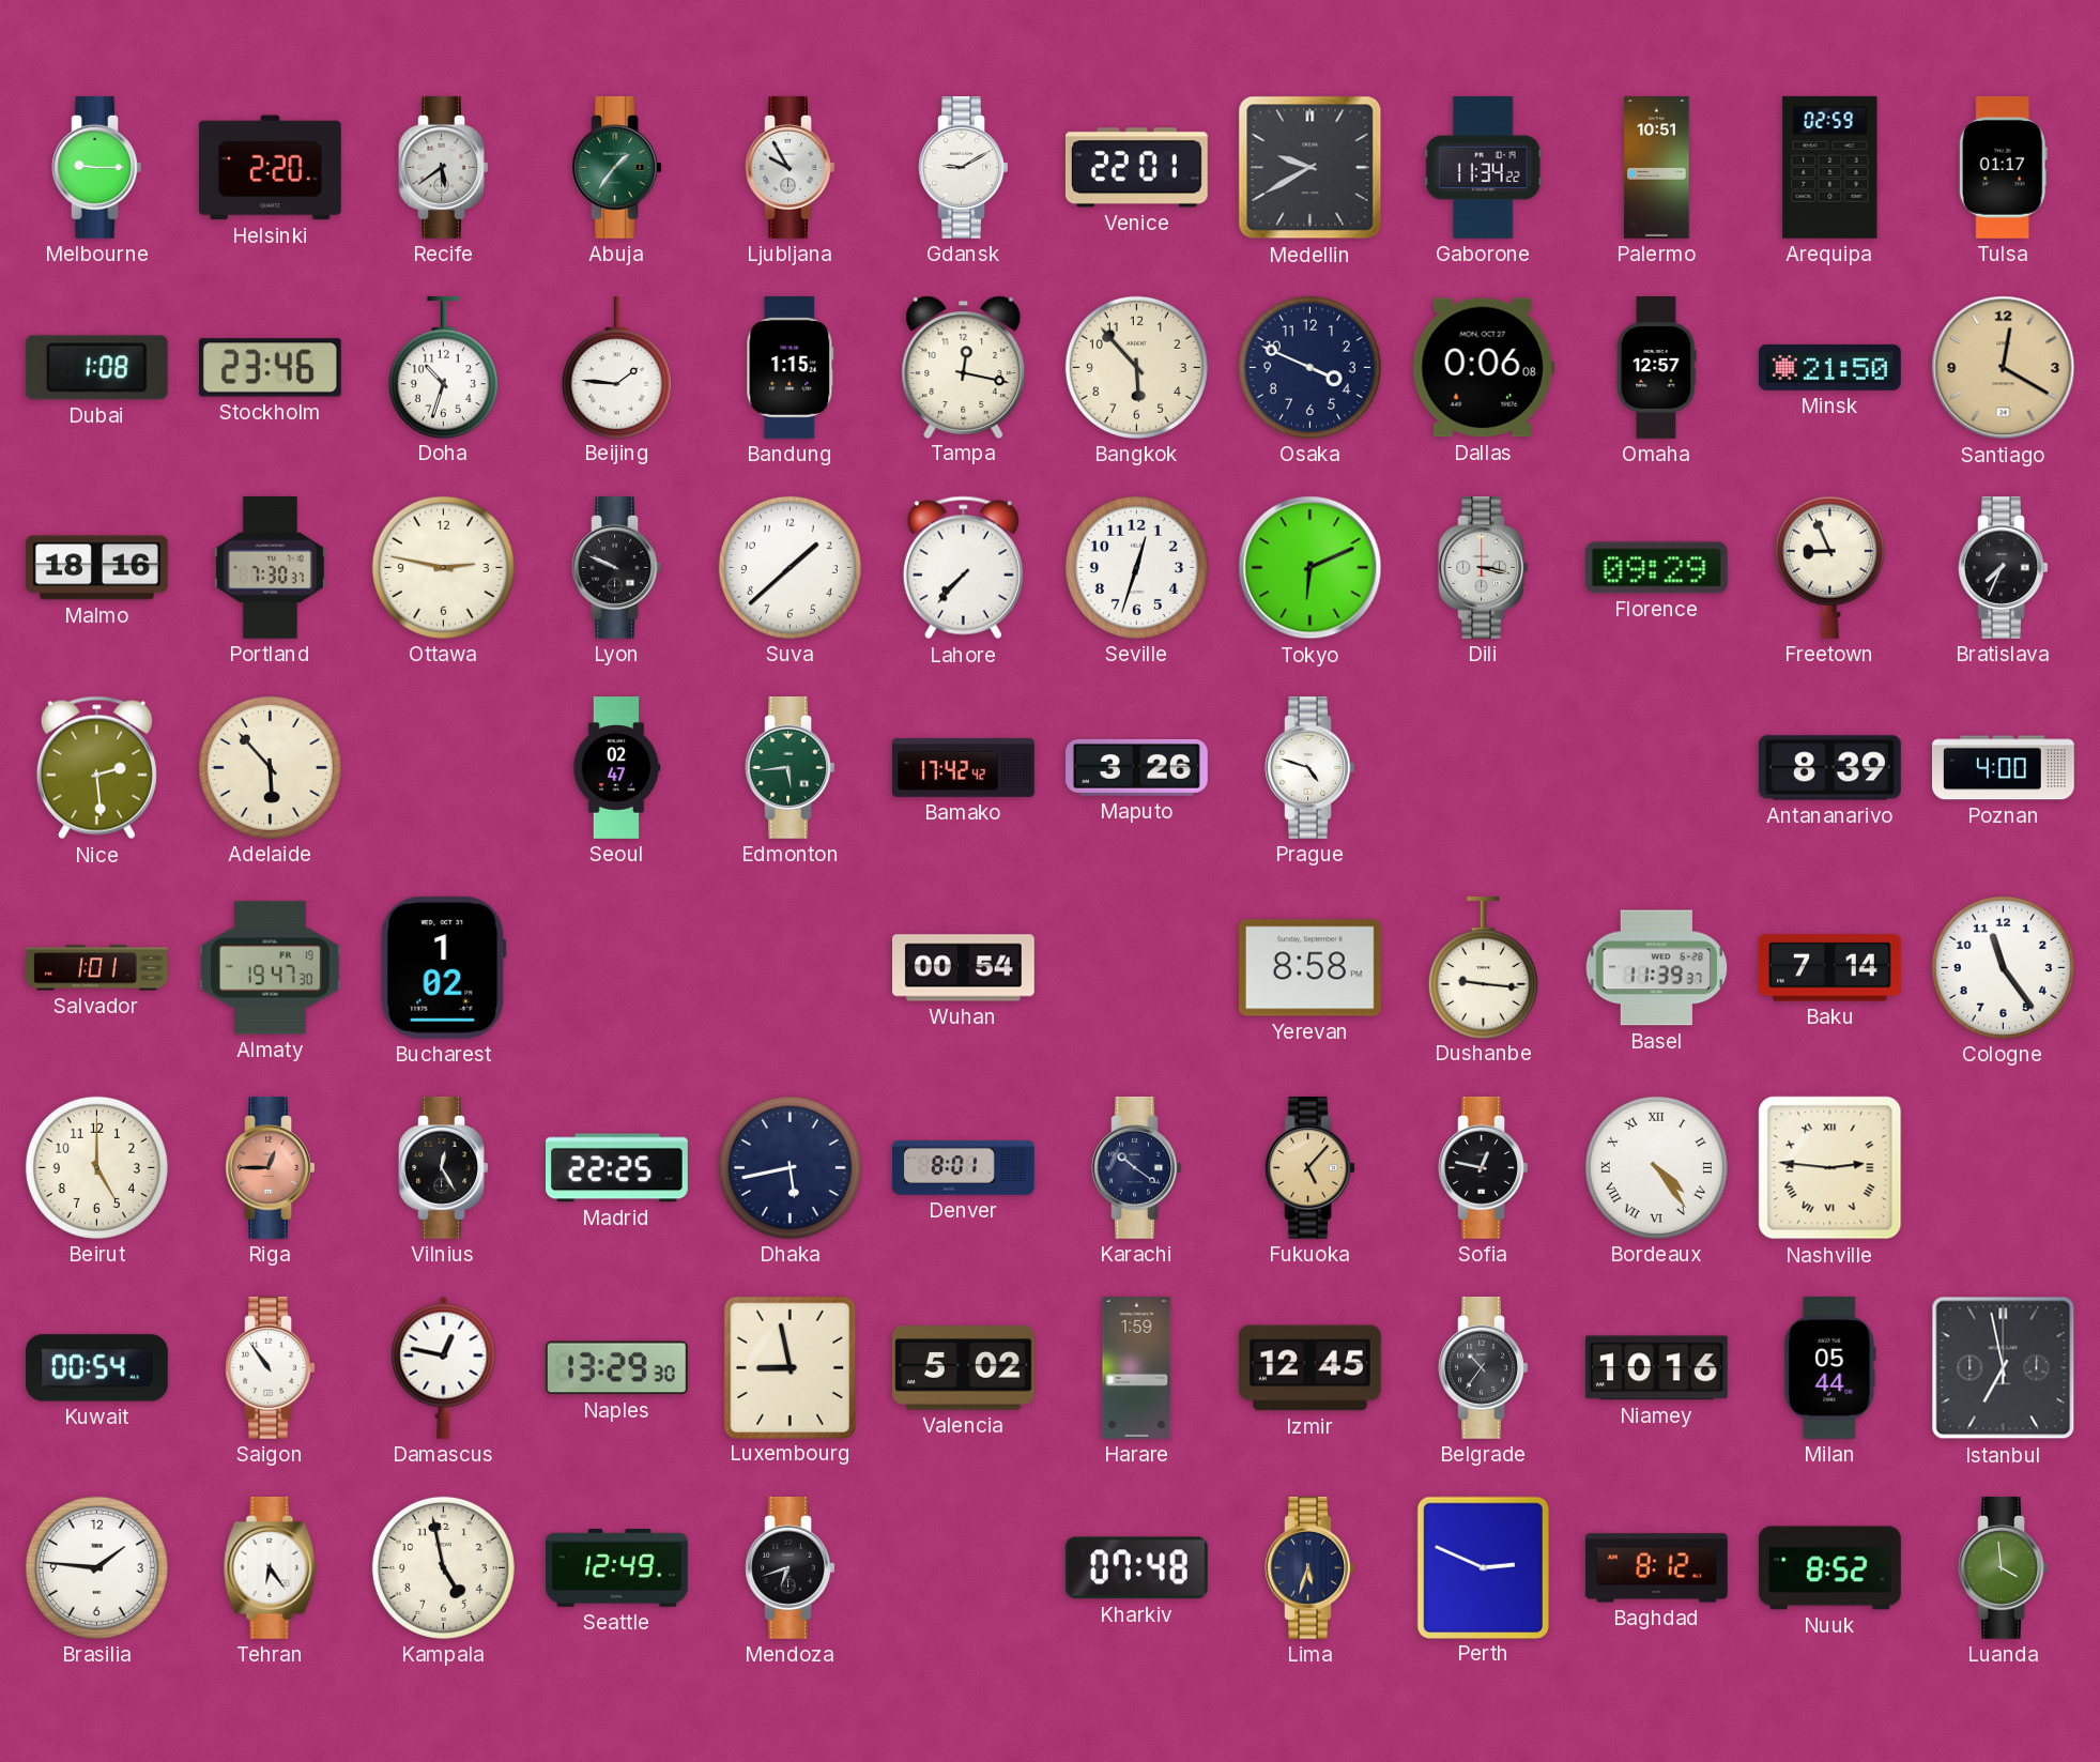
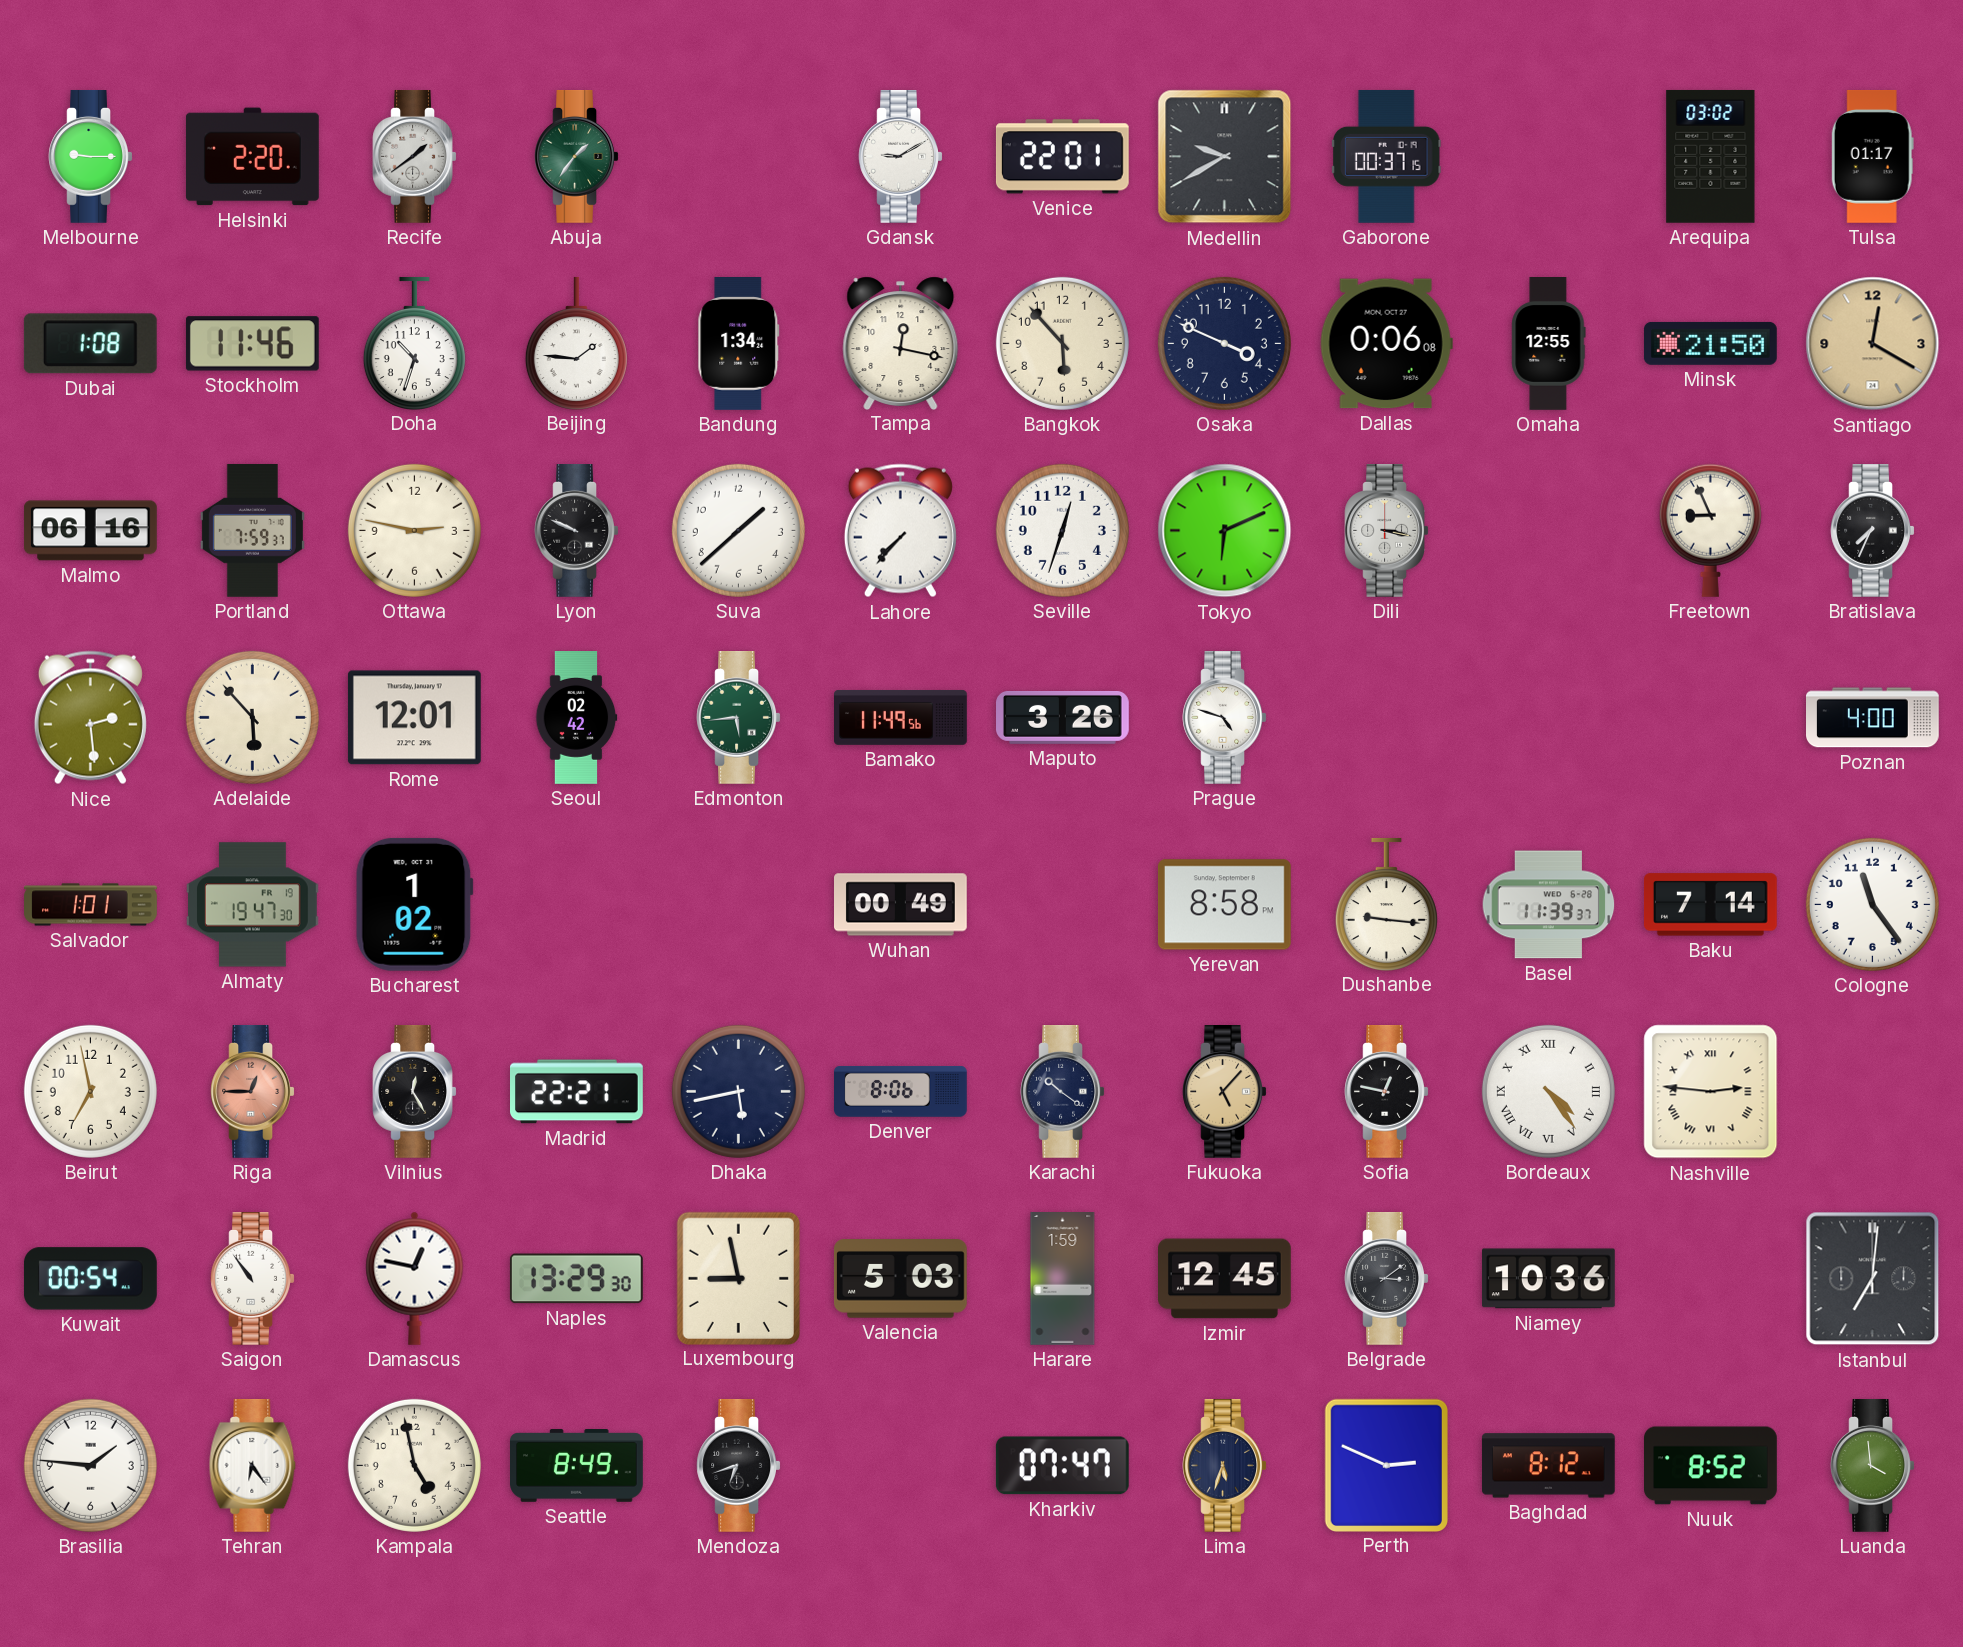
Recife: 5:39 -> 1:39
Ljubljana: 9:55 -> none
Gaborone: 11:34 -> 00:37
Palermo: 10:51 -> none
Arequipa: 02:59 -> 03:02
Stockholm: 23:46 -> 11:46
Bandung: 1:15 -> 1:34
Omaha: 12:57 -> 12:55
Malmo: 18:16 -> 06:16
Portland: 7:30 -> 7:59
Florence: 09:29 -> none
Rome: none -> 12:01
Seoul: 02:47 -> 02:42
Bamako: 17:42 -> 11:49
Antananarivo: 8:39 -> none
Wuhan: 00:54 -> 00:49
Beirut: 5:00 -> 6:58
Madrid: 22:25 -> 22:21
Denver: 8:01 -> 8:06
Valencia: 5:02 -> 5:03
Belgrade: 10:36 -> 3:09
Niamey: 10:16 -> 10:36
Milan: 05:44 -> none
Istanbul: 6:58 -> 7:01
Seattle: 12:49 -> 8:49
Kharkiv: 07:48 -> 07:47
